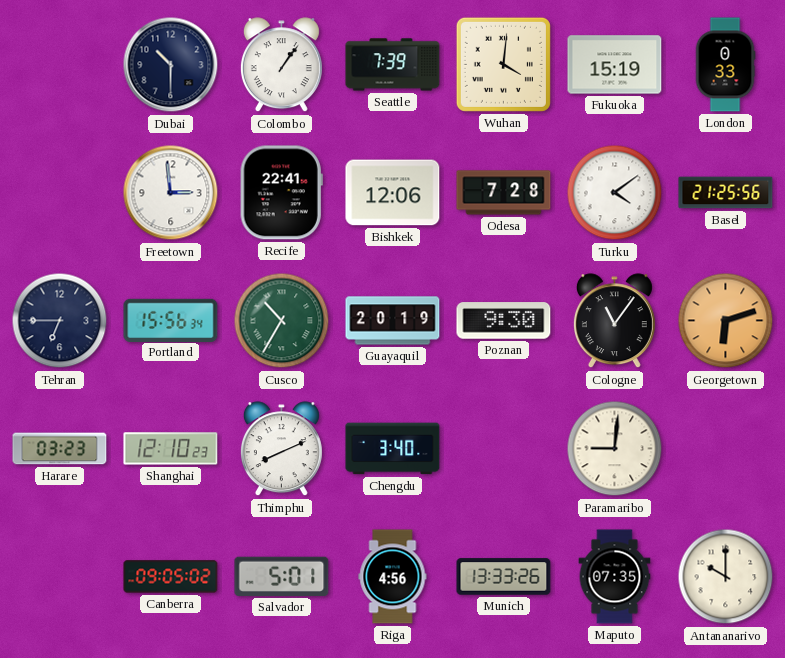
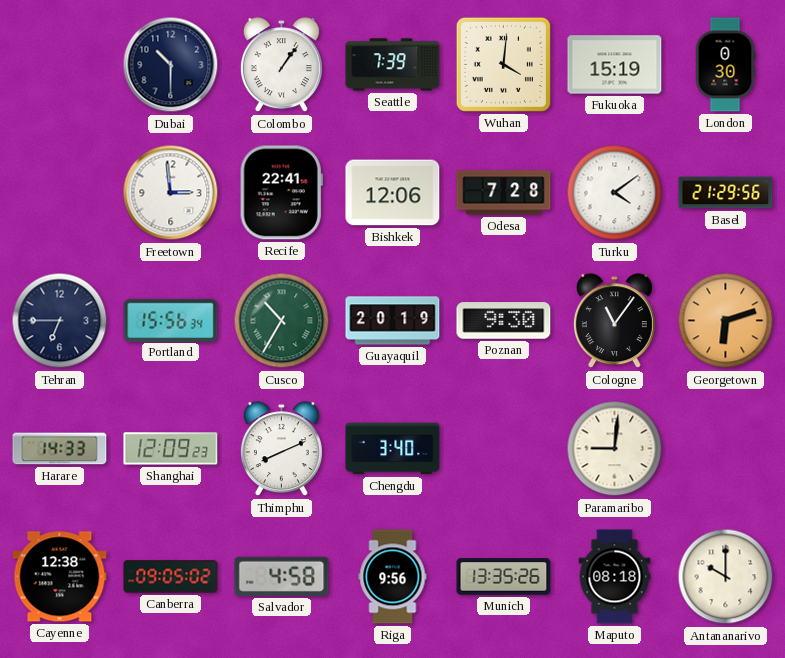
London: 0:33 -> 0:30
Basel: 21:25 -> 21:29
Harare: 03:23 -> 14:33
Shanghai: 12:10 -> 12:09
Cayenne: none -> 12:38
Salvador: 5:01 -> 4:58
Riga: 4:56 -> 9:56
Munich: 13:33 -> 13:35
Maputo: 07:35 -> 08:18
